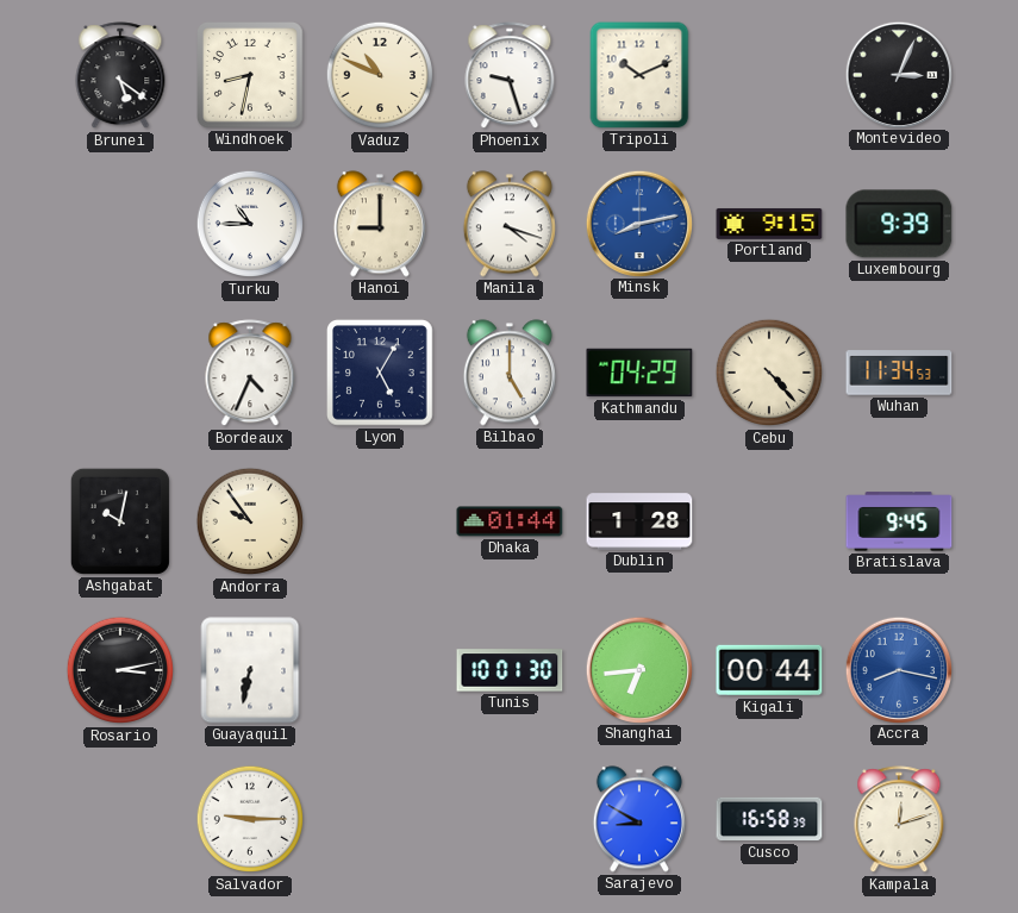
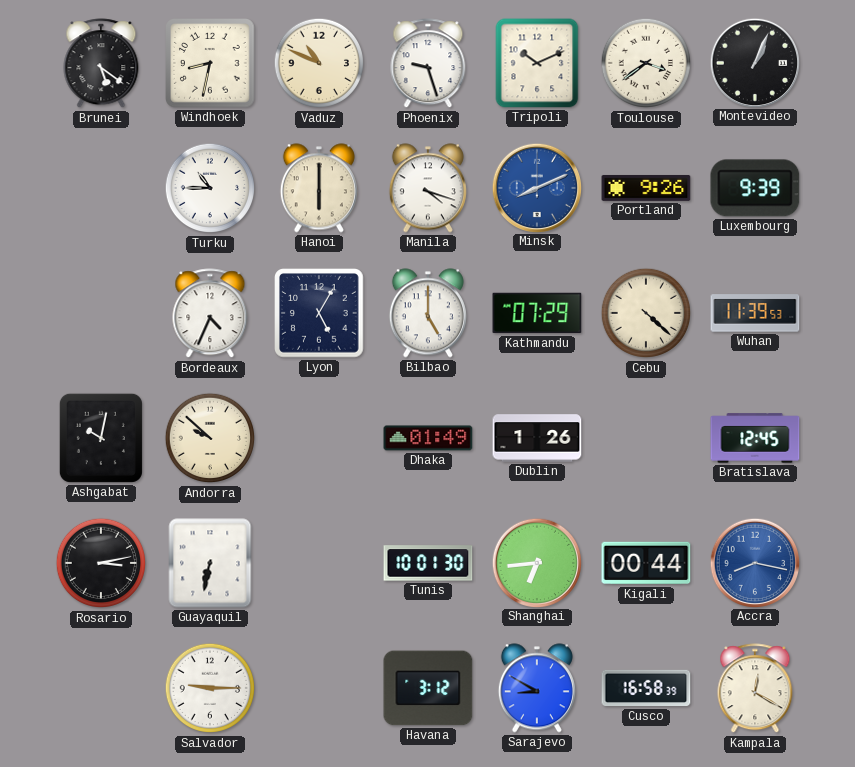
Toulouse: none -> 3:39
Montevideo: 3:04 -> 1:04
Hanoi: 9:00 -> 6:00
Minsk: 8:13 -> 8:11
Portland: 9:15 -> 9:26
Kathmandu: 04:29 -> 07:29
Cebu: 4:23 -> 4:22
Wuhan: 11:34 -> 11:39
Andorra: 9:54 -> 9:52
Dhaka: 01:44 -> 01:49
Dublin: 1:28 -> 1:26
Bratislava: 9:45 -> 12:45
Havana: none -> 3:12
Kampala: 12:12 -> 12:20
